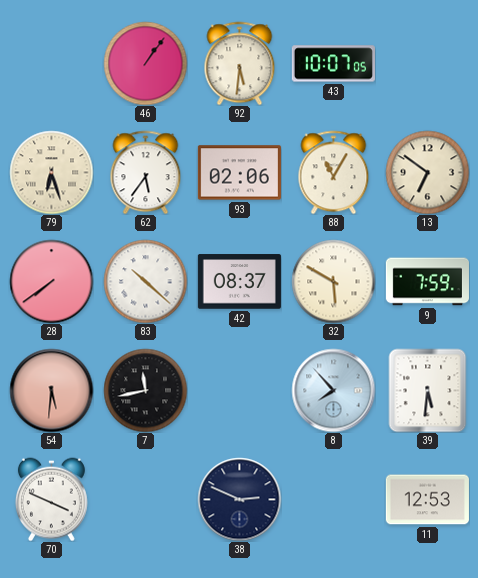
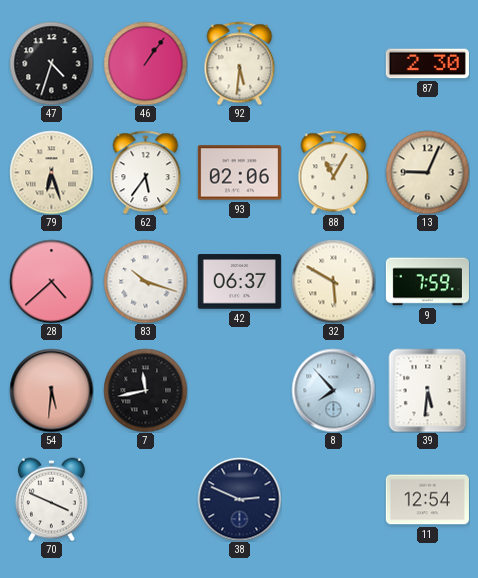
47: none -> 4:33
43: 10:07 -> none
87: none -> 2:30
13: 6:51 -> 9:04
28: 7:39 -> 4:38
83: 10:22 -> 10:18
42: 08:37 -> 06:37
11: 12:53 -> 12:54
